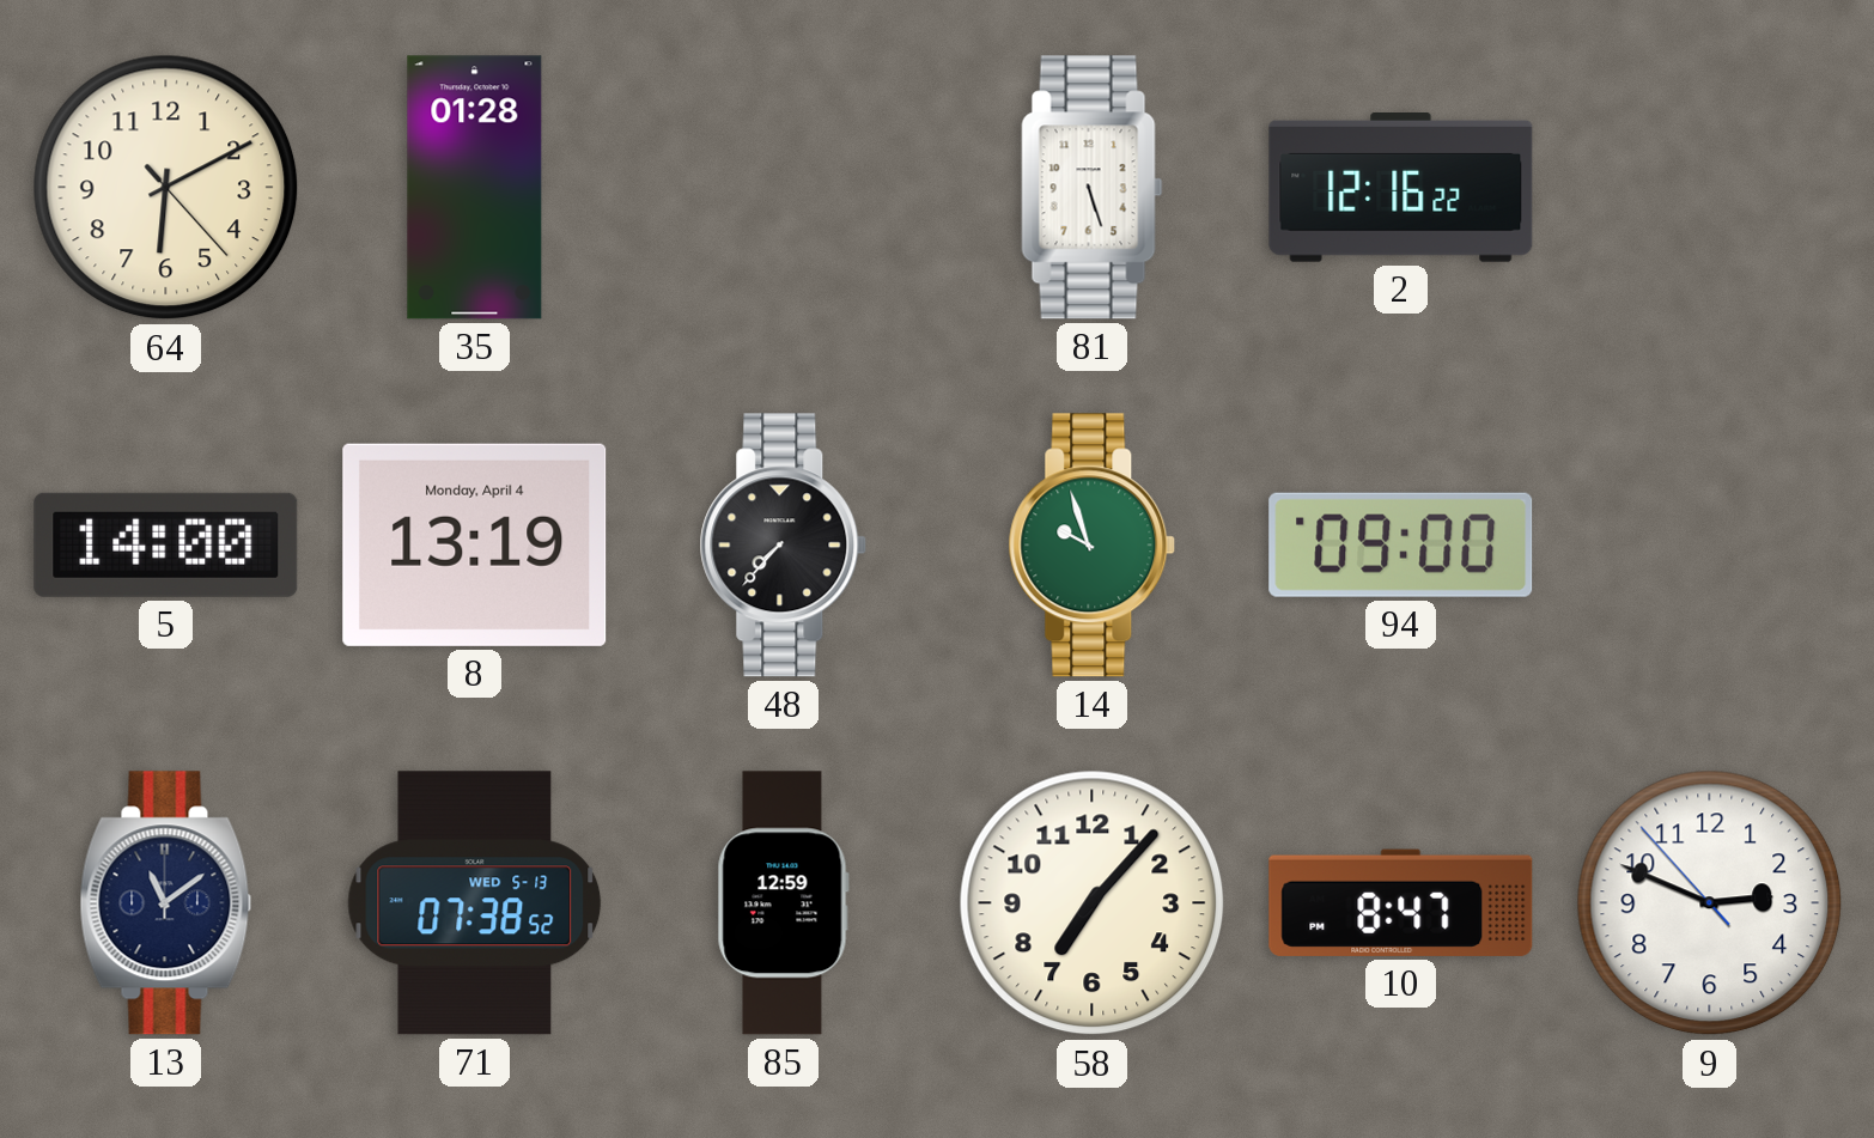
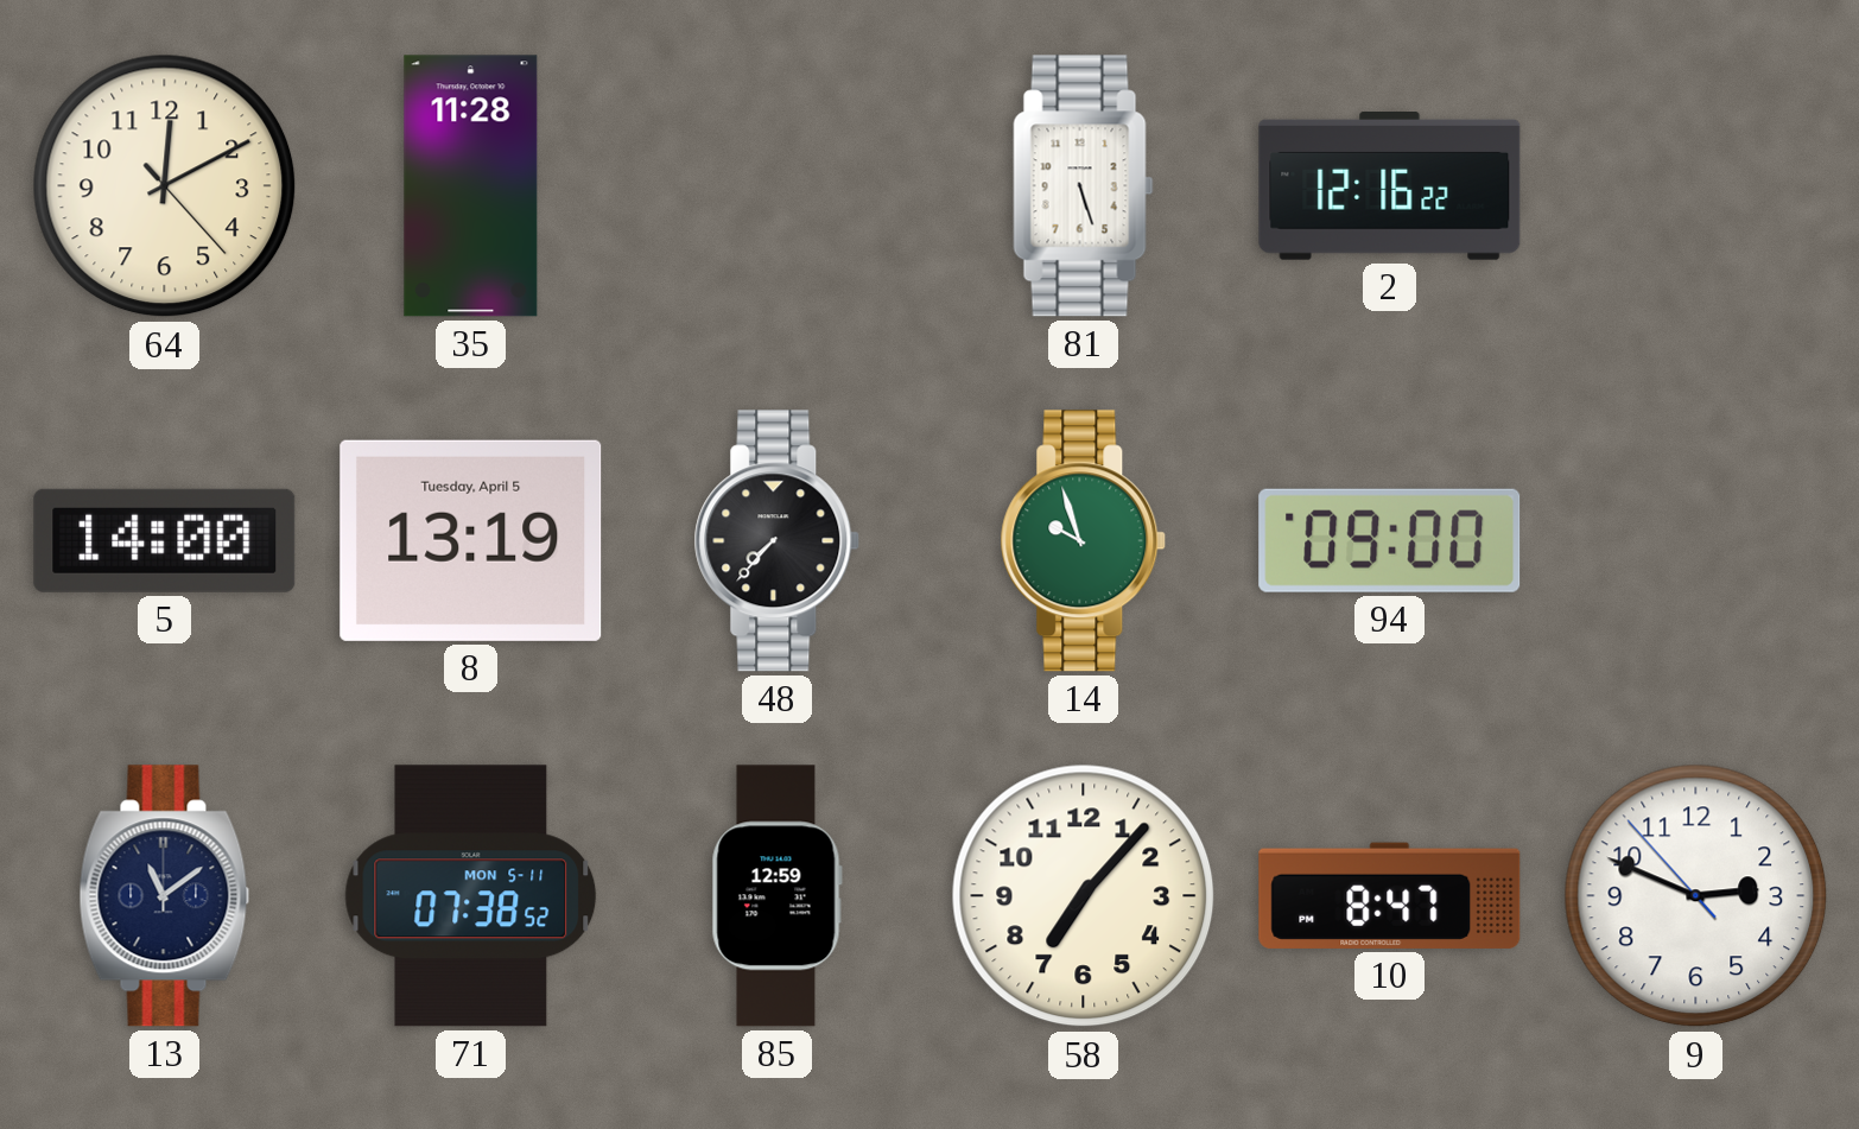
64: 6:10 -> 12:10
35: 01:28 -> 11:28
8 date: Monday, April 4 -> Tuesday, April 5
71 date: WED 5-13 -> MON 5-11
